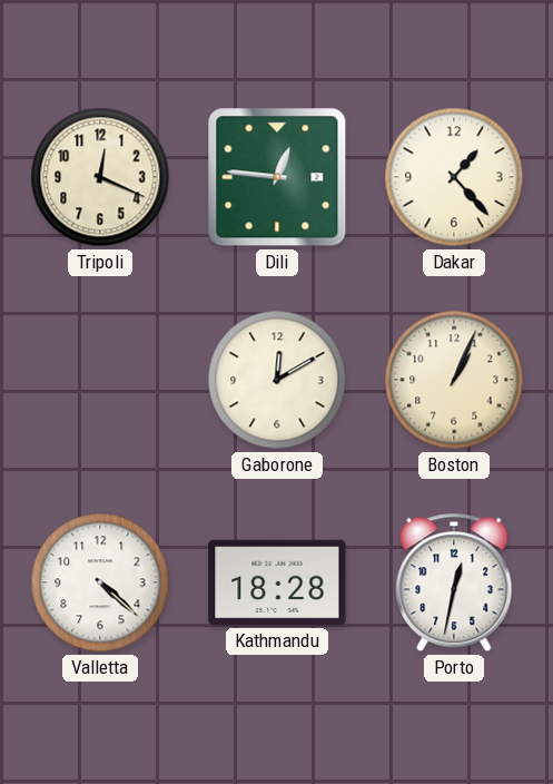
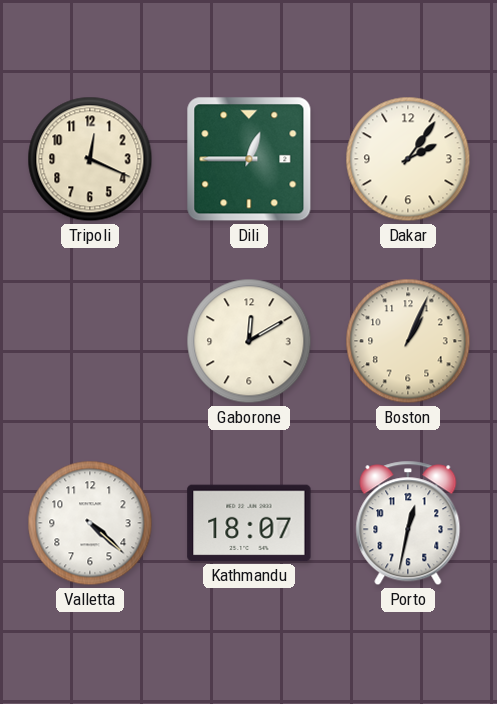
Dili: 12:46 -> 12:45
Dakar: 1:23 -> 2:06
Kathmandu: 18:28 -> 18:07
